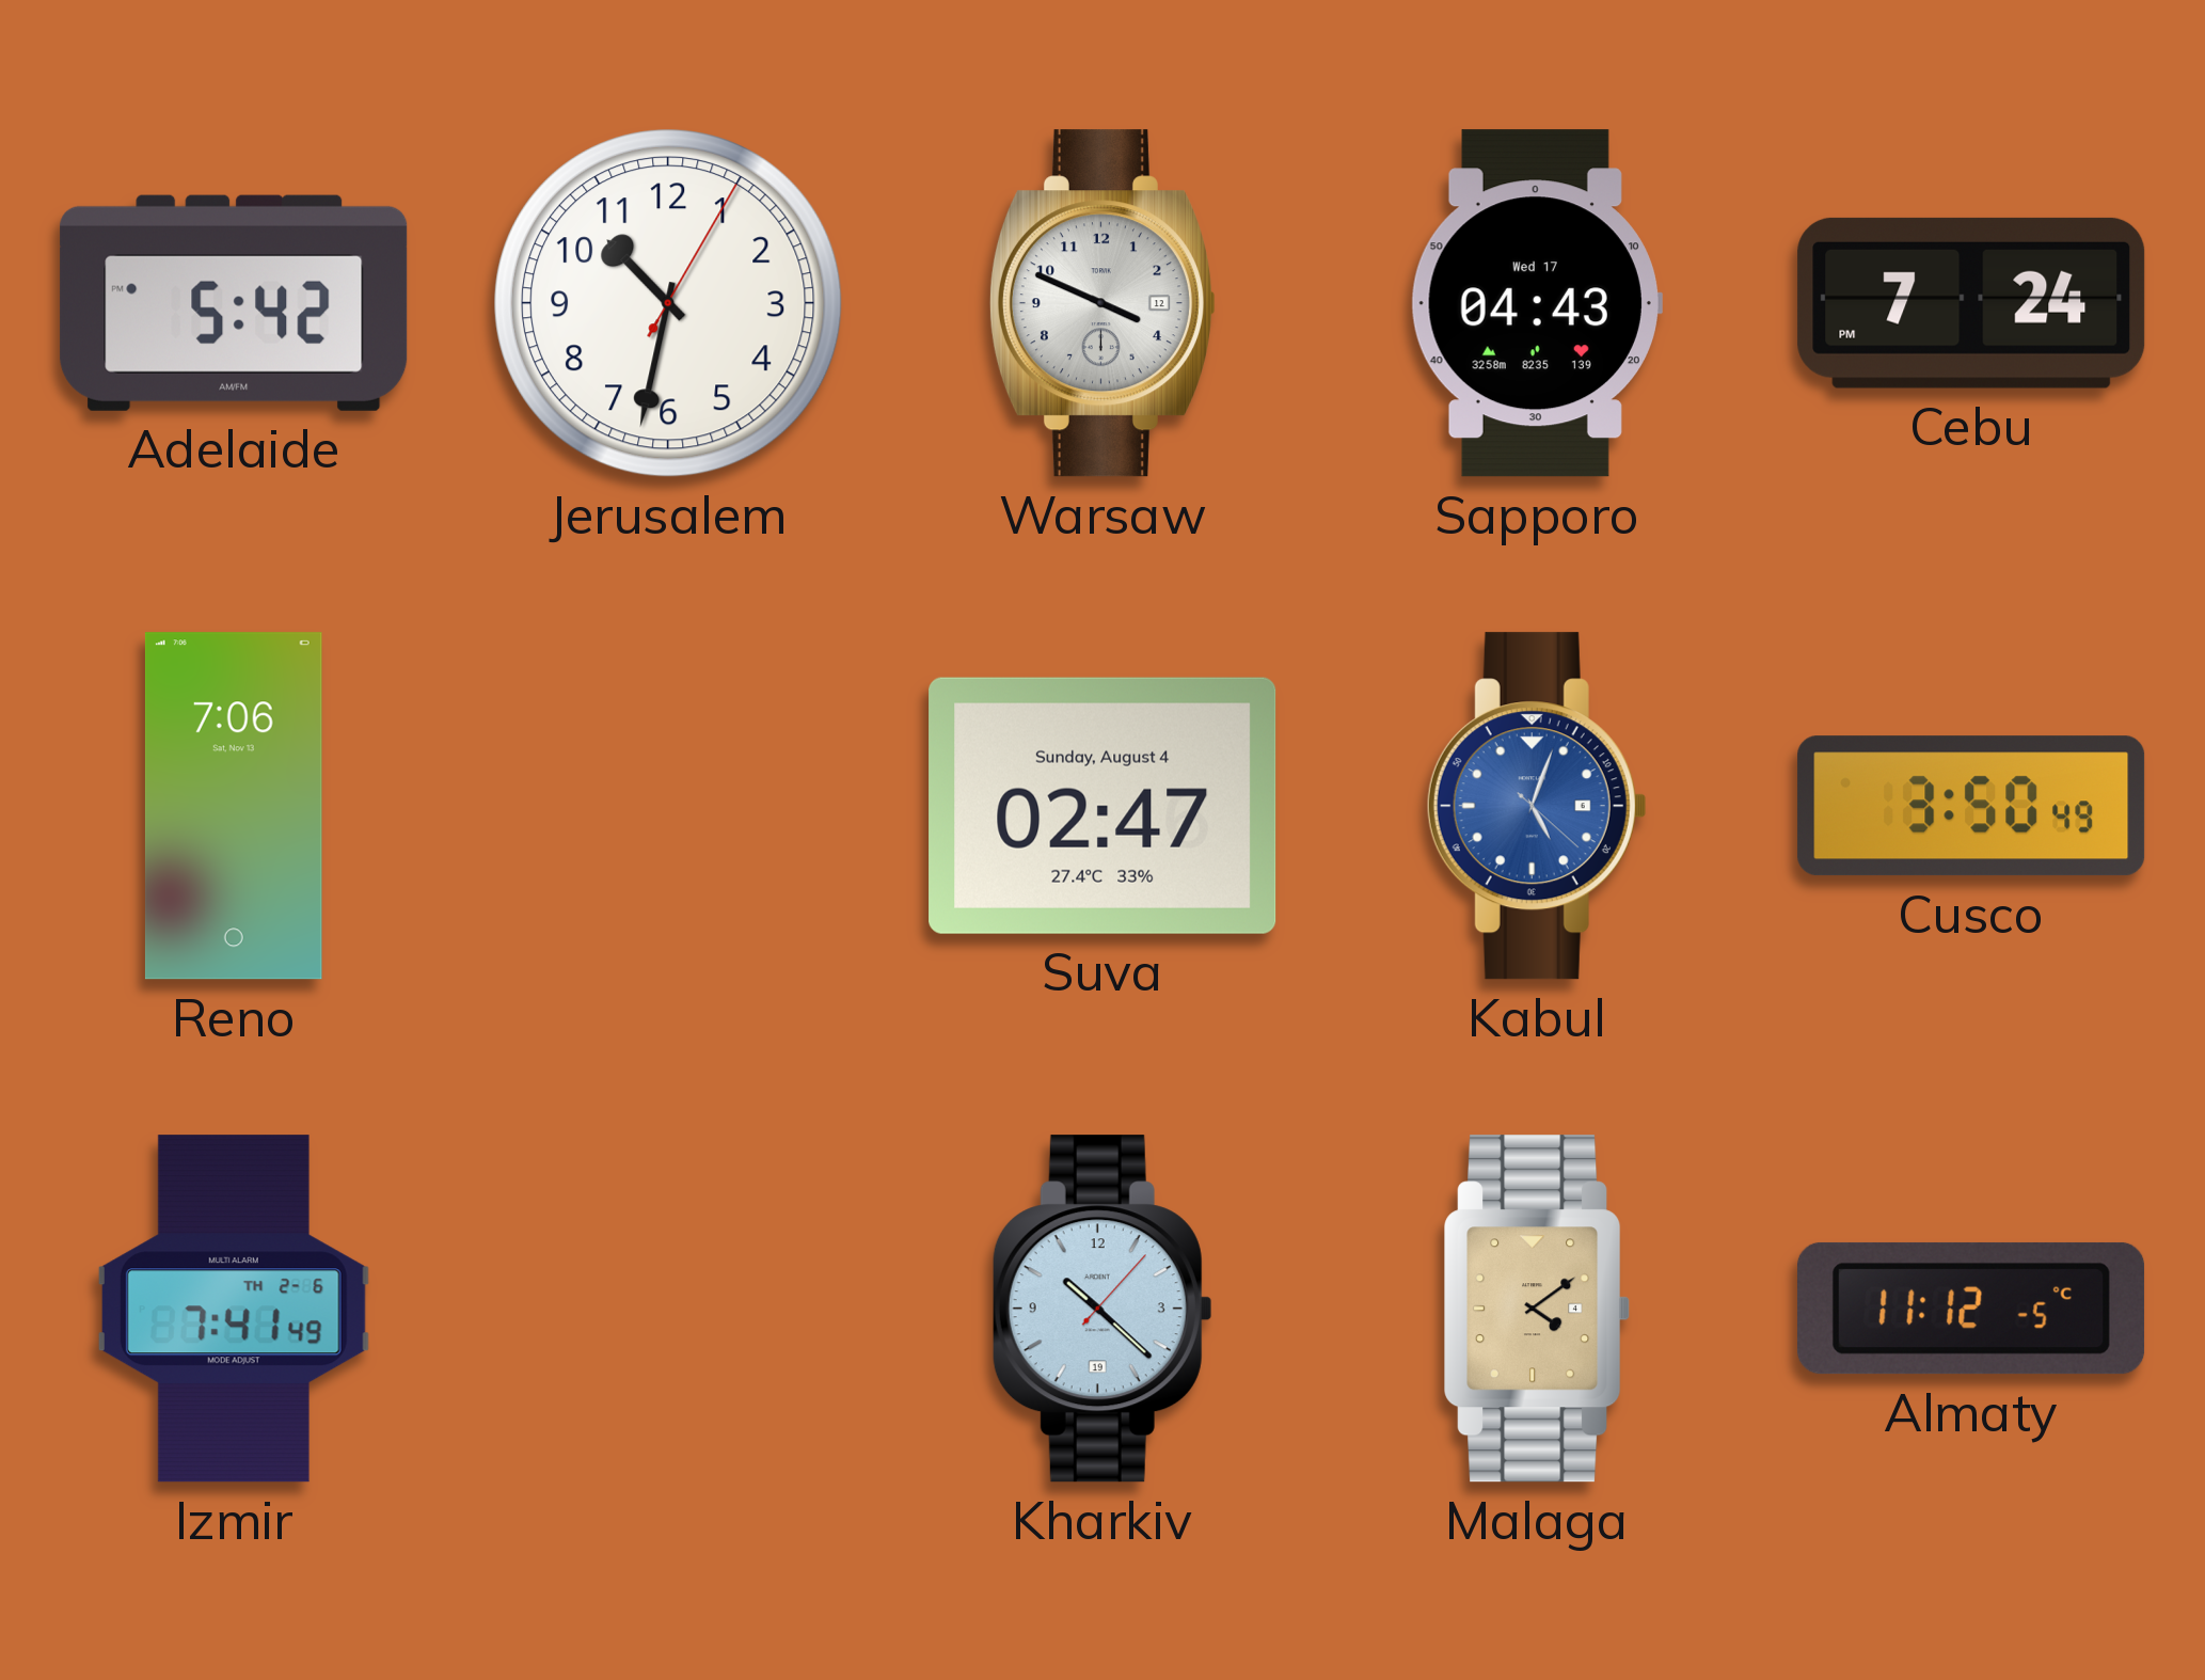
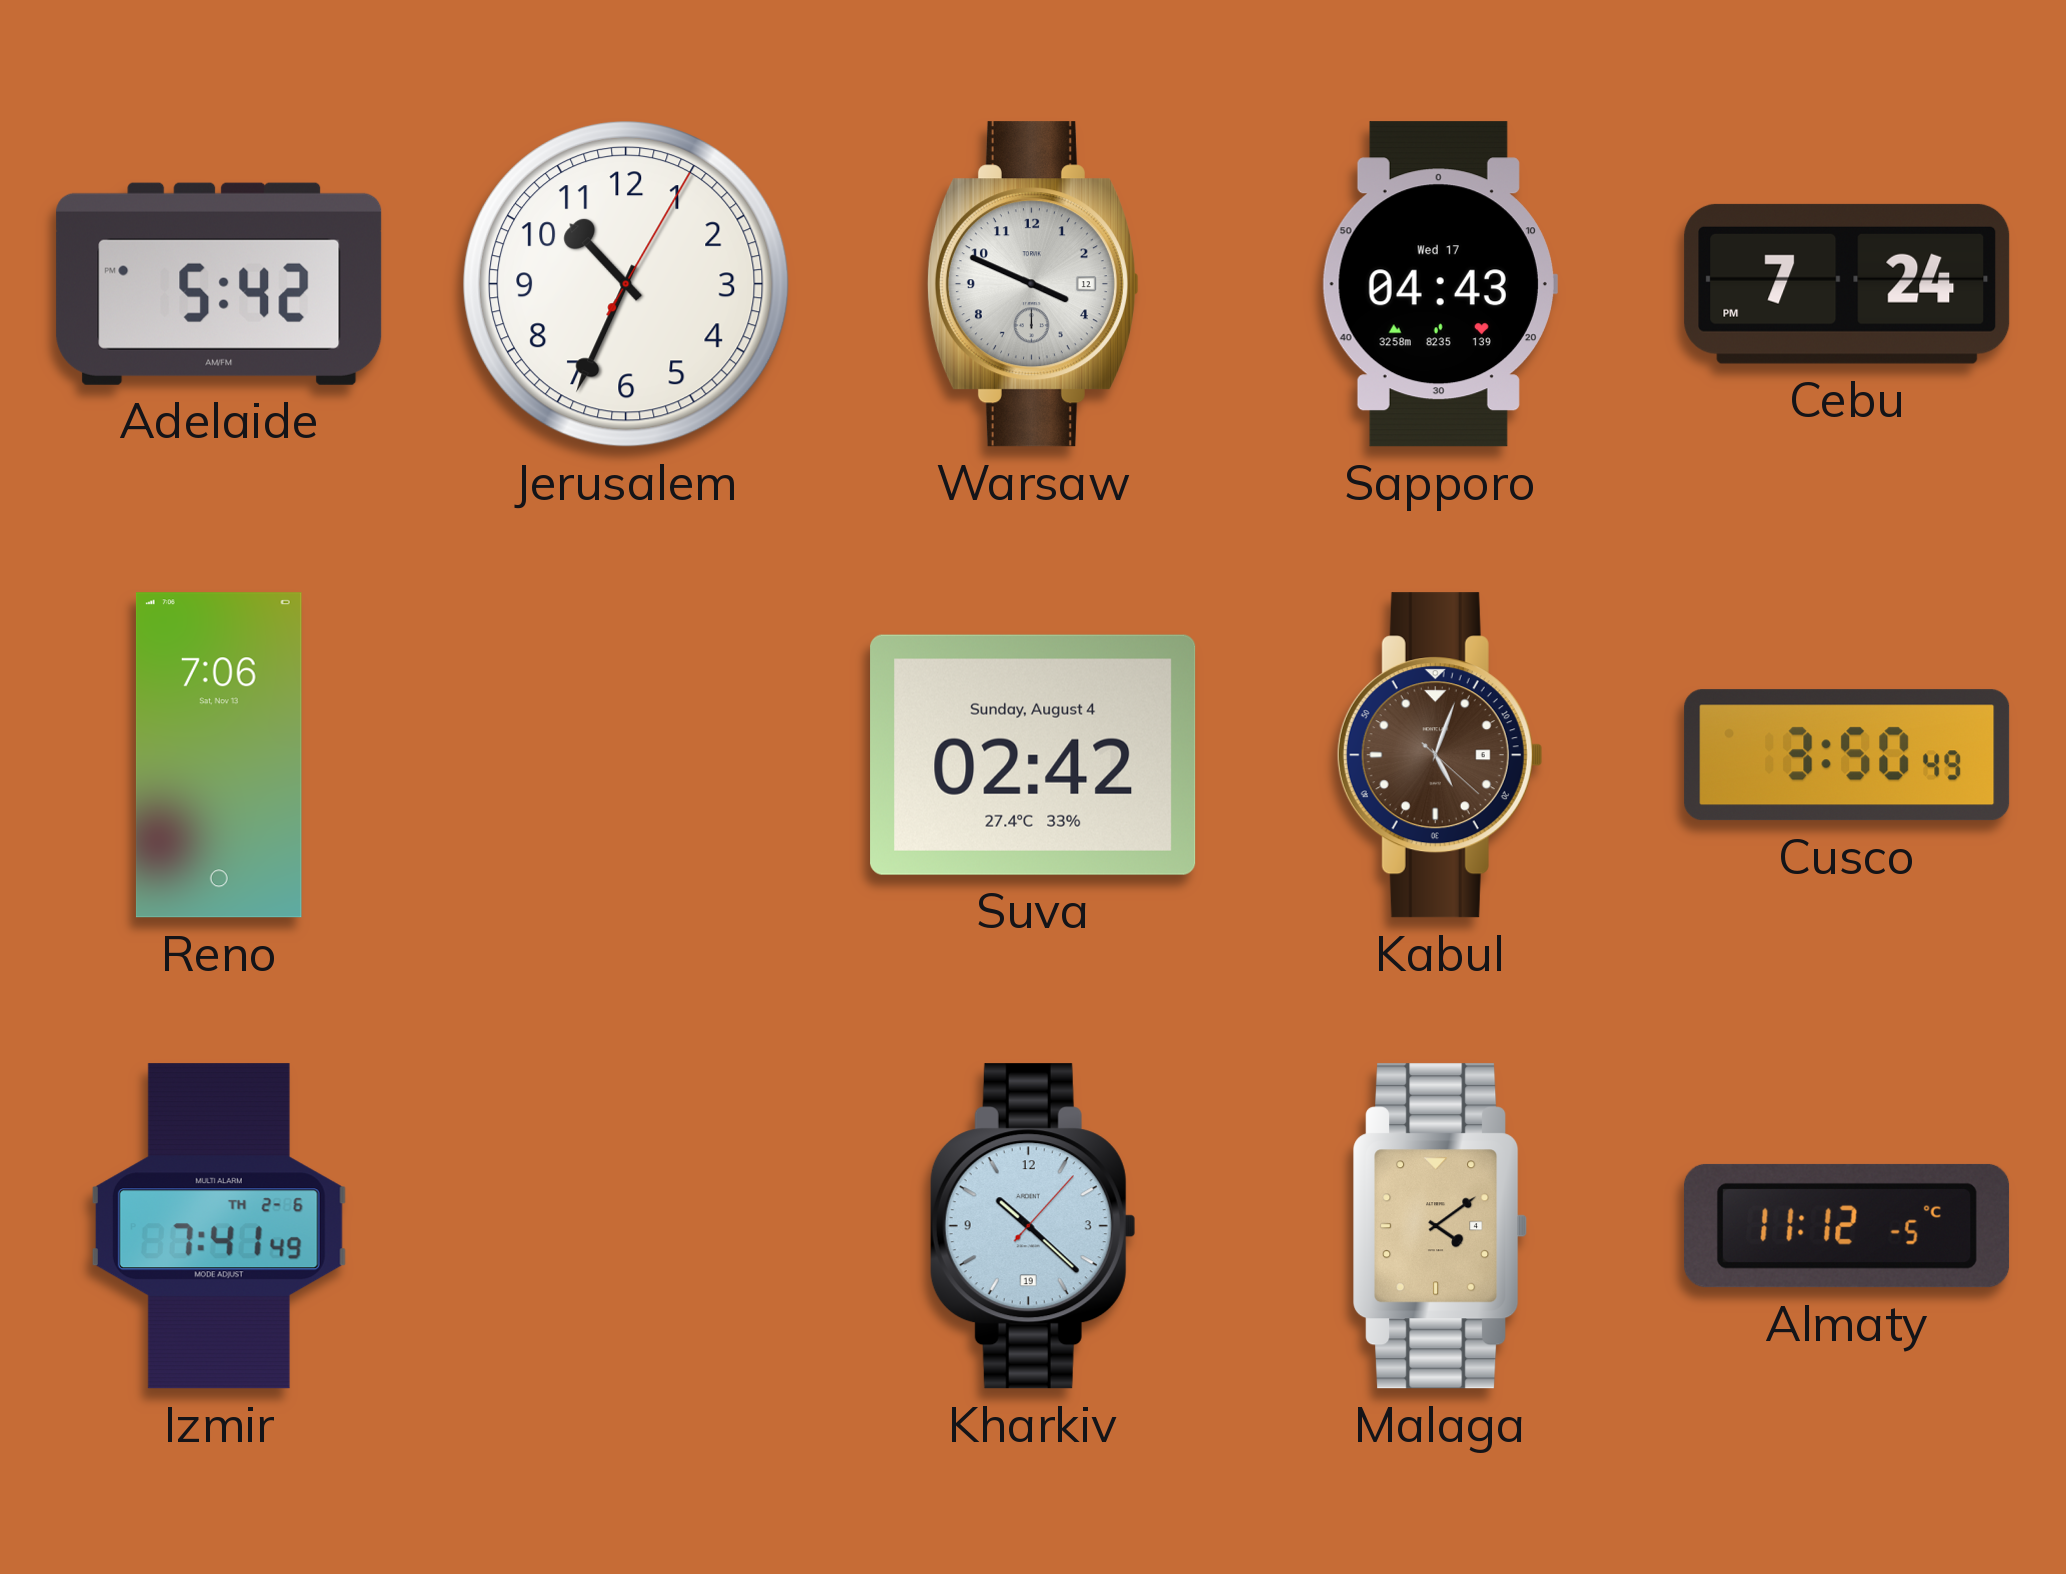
Jerusalem: 10:32 -> 10:34
Suva: 02:47 -> 02:42
Kabul dial: blue -> brown
